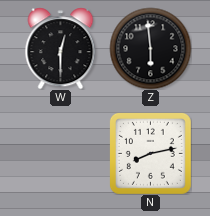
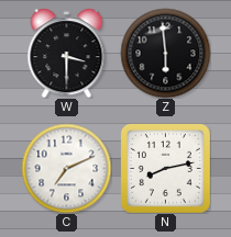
W: 12:30 -> 3:30
C: none -> 7:11
